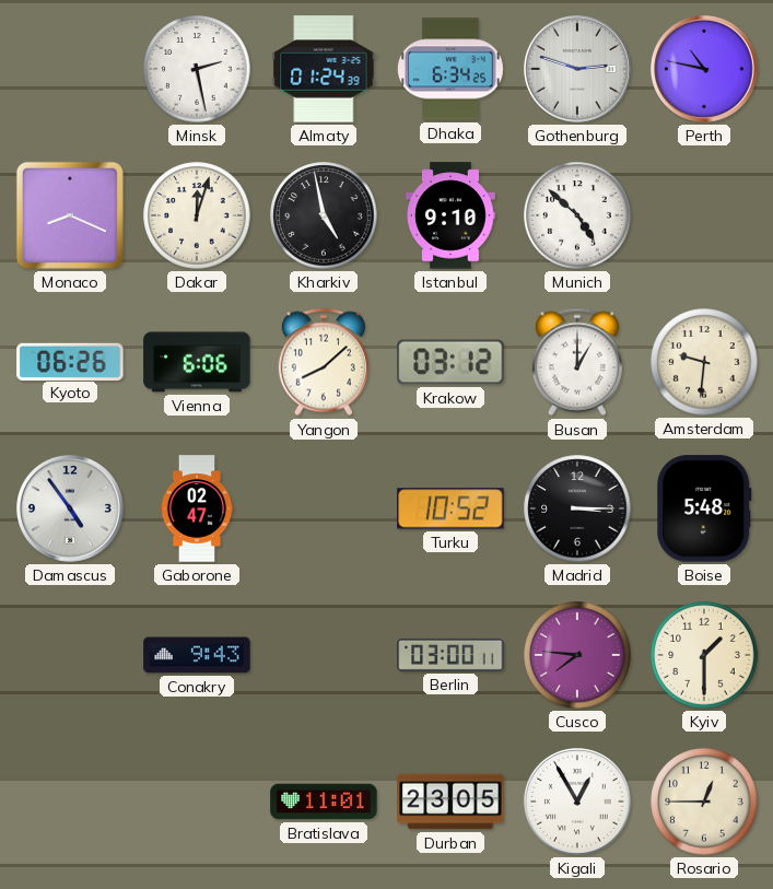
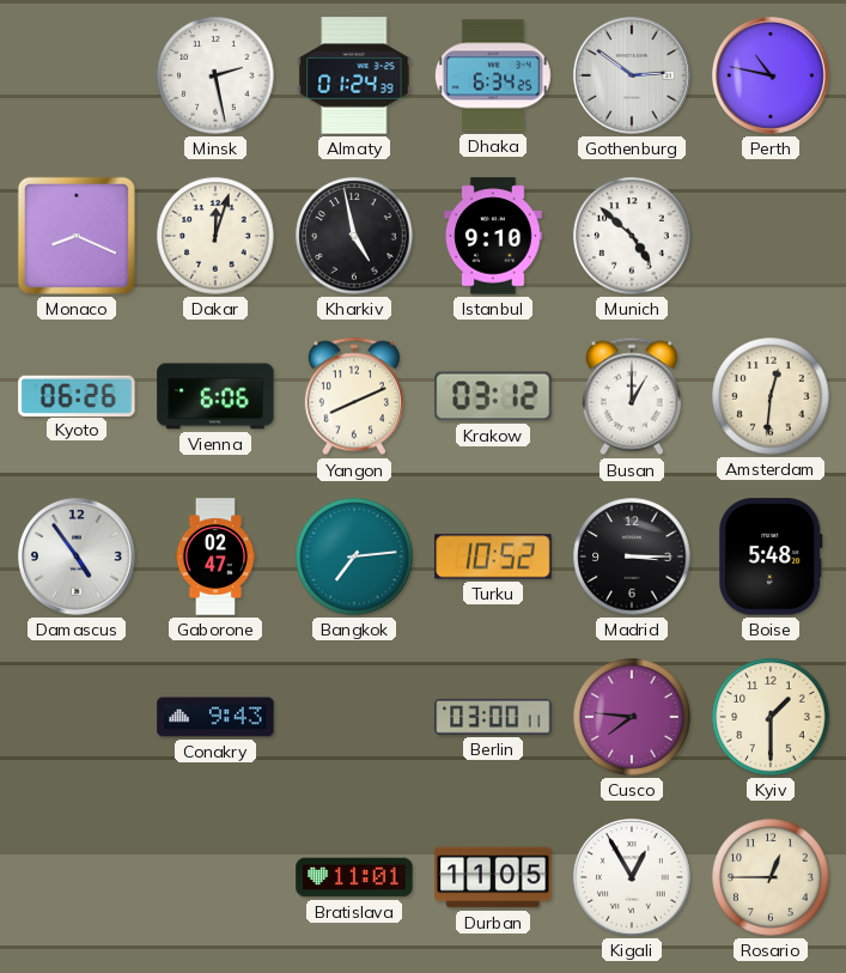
Gothenburg: 2:48 -> 2:51
Yangon: 8:08 -> 8:11
Amsterdam: 9:31 -> 12:31
Bangkok: none -> 7:14
Durban: 23:05 -> 11:05
